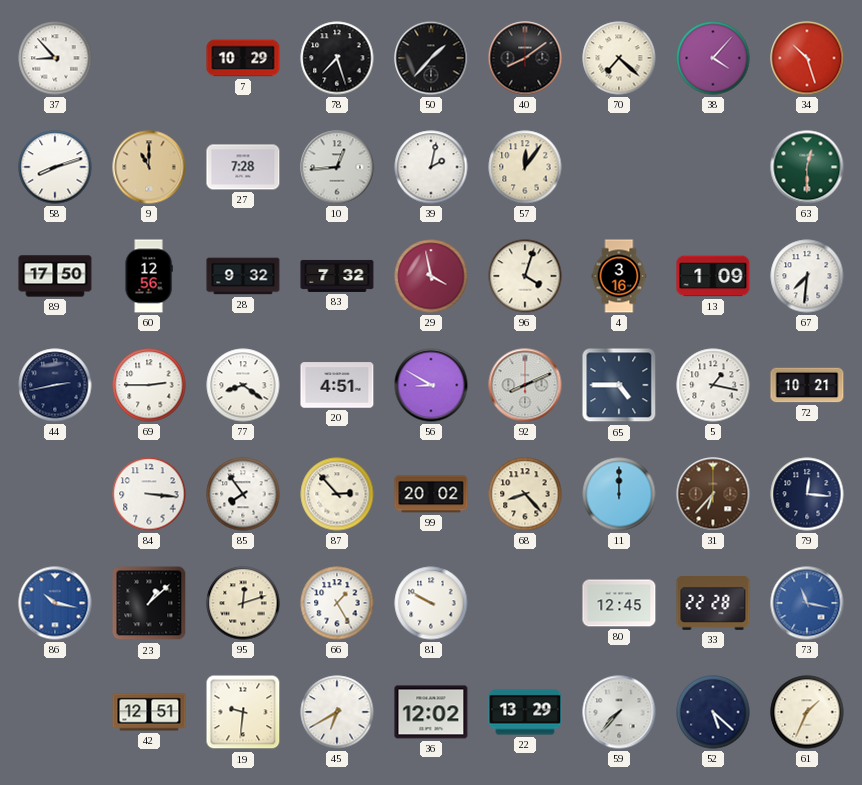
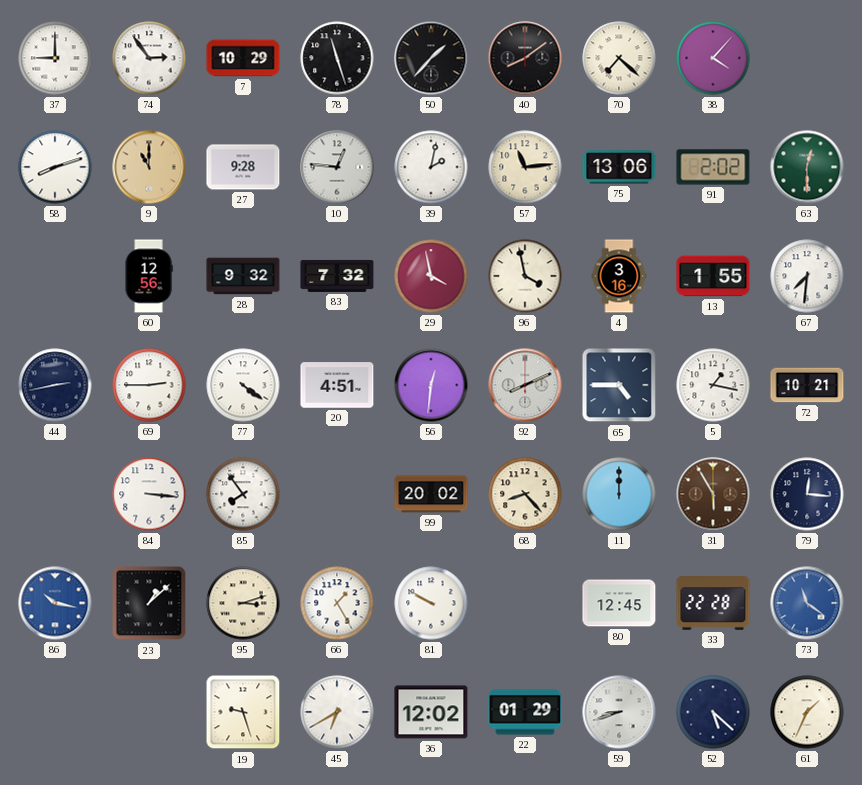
37: 8:53 -> 9:00
74: none -> 2:54
78: 7:27 -> 11:27
34: 10:27 -> none
27: 7:28 -> 9:28
10: 12:44 -> 12:46
57: 12:06 -> 11:14
75: none -> 13:06
91: none -> 2:02
89: 17:50 -> none
96: 4:03 -> 3:58
13: 1:09 -> 1:55
77: 8:21 -> 4:21
56: 8:50 -> 12:31
87: 2:53 -> none
31: 6:37 -> 5:55
95: 12:12 -> 3:12
73: 11:17 -> 11:21
42: 12:51 -> none
19: 9:31 -> 9:27
22: 13:29 -> 01:29
59: 7:37 -> 8:42
